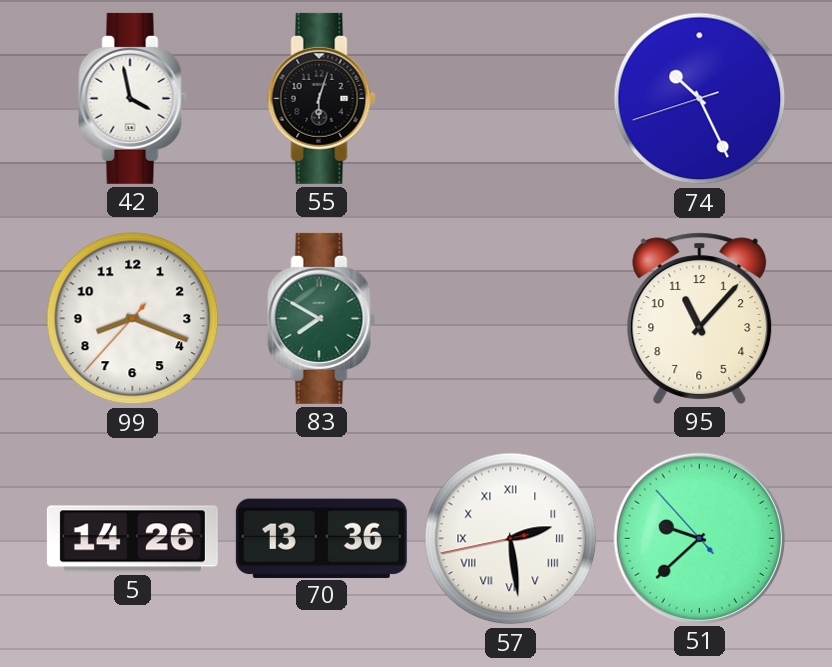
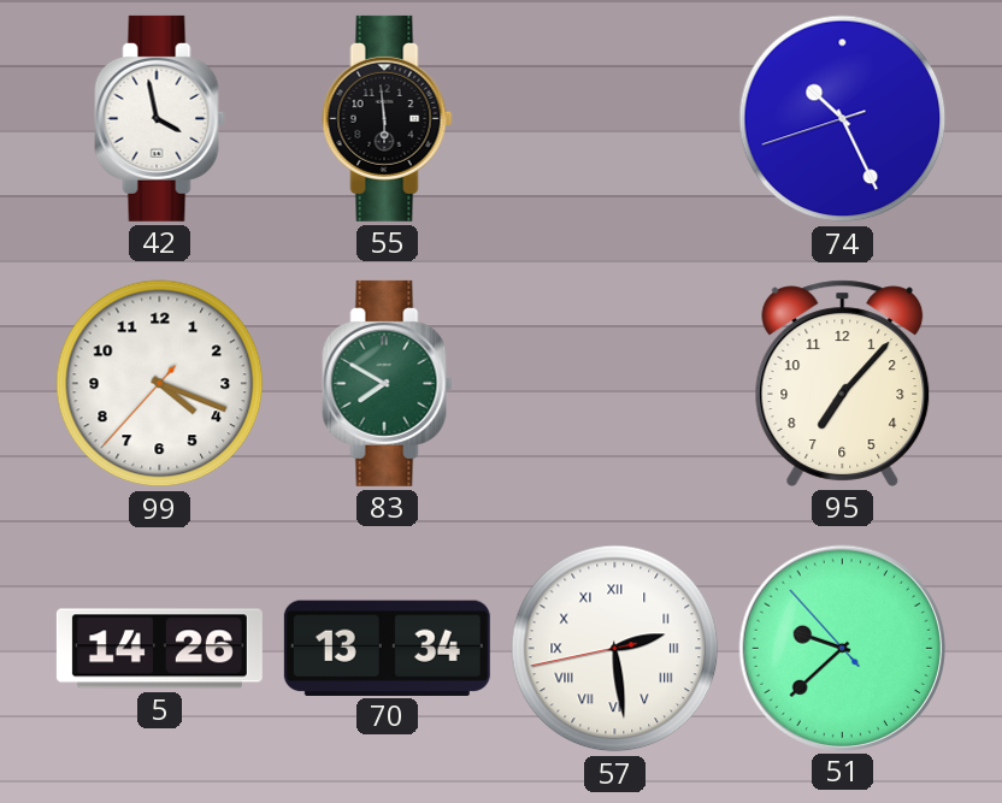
55: 6:03 -> 5:59
99: 8:18 -> 4:18
95: 11:07 -> 7:07
70: 13:36 -> 13:34
